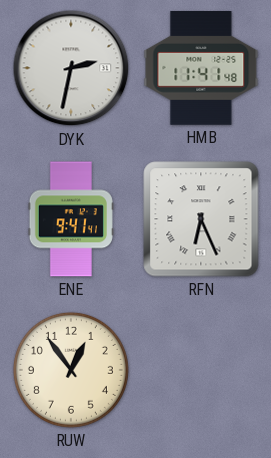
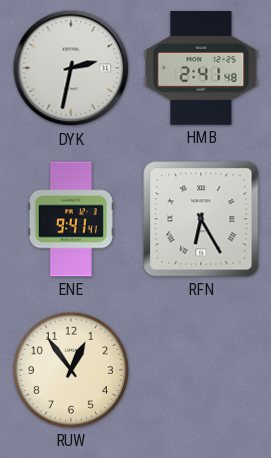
HMB: 11:41 -> 2:41
RFN: 6:26 -> 6:25
